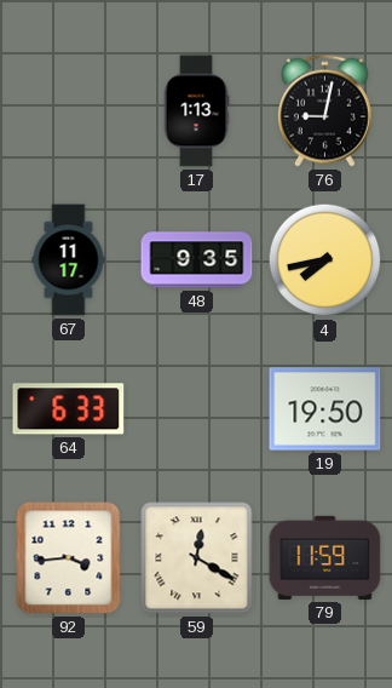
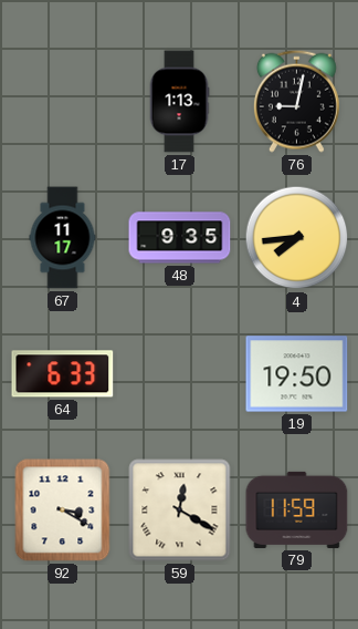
4: 7:43 -> 7:44
92: 3:44 -> 3:20
